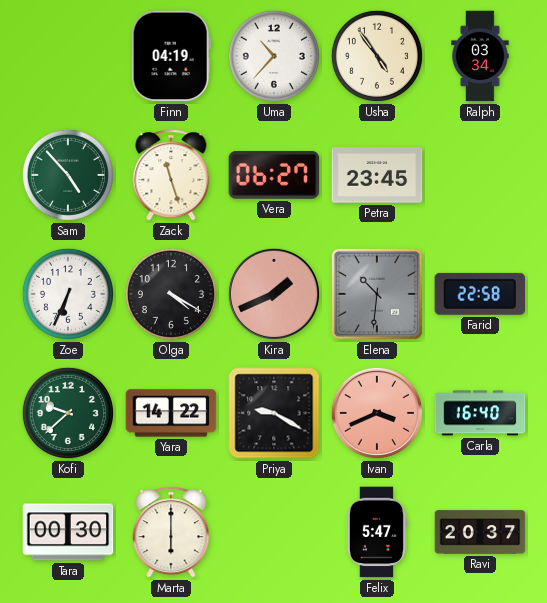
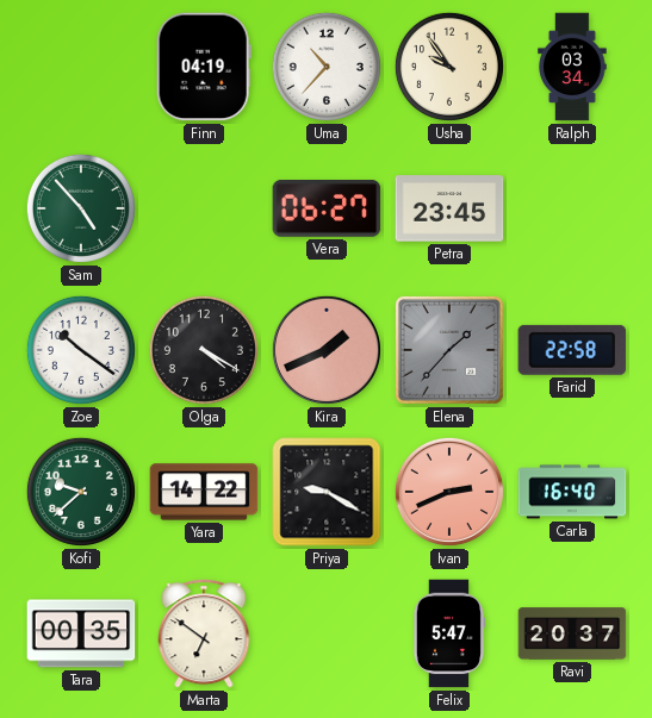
Usha: 4:54 -> 9:54
Zack: 11:27 -> none
Zoe: 6:34 -> 10:21
Elena: 10:31 -> 1:37
Ivan: 3:41 -> 2:41
Tara: 00:30 -> 00:35
Marta: 6:00 -> 6:51
